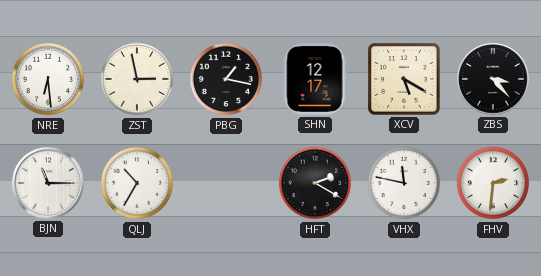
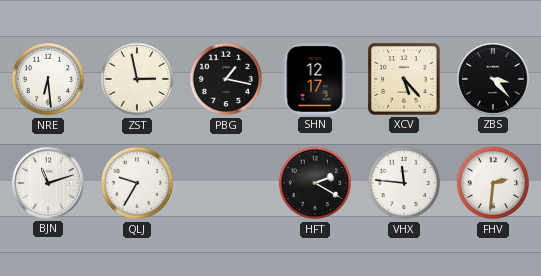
XCV: 5:20 -> 5:23
BJN: 11:15 -> 11:12
QLJ: 10:35 -> 9:35
VHX: 11:47 -> 11:46
